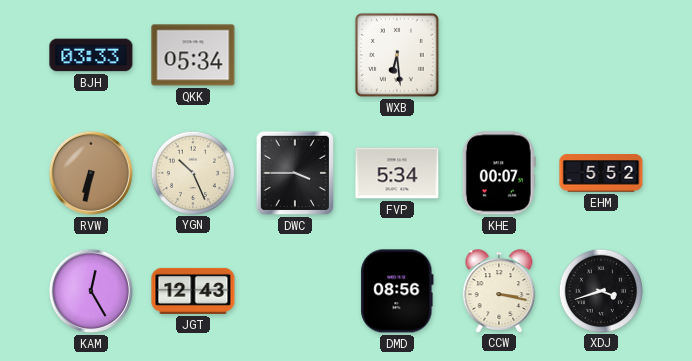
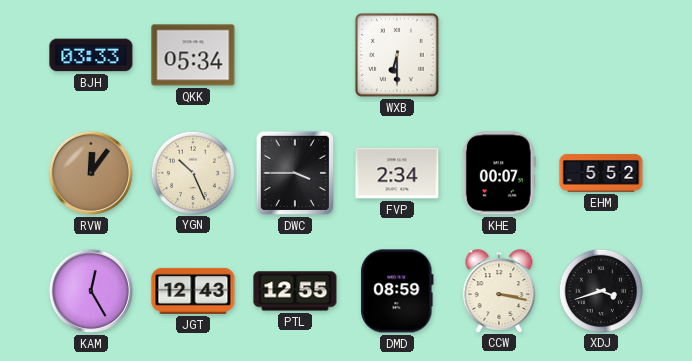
WXB: 6:29 -> 6:30
RVW: 6:32 -> 12:06
FVP: 5:34 -> 2:34
PTL: none -> 12:55
DMD: 08:56 -> 08:59
